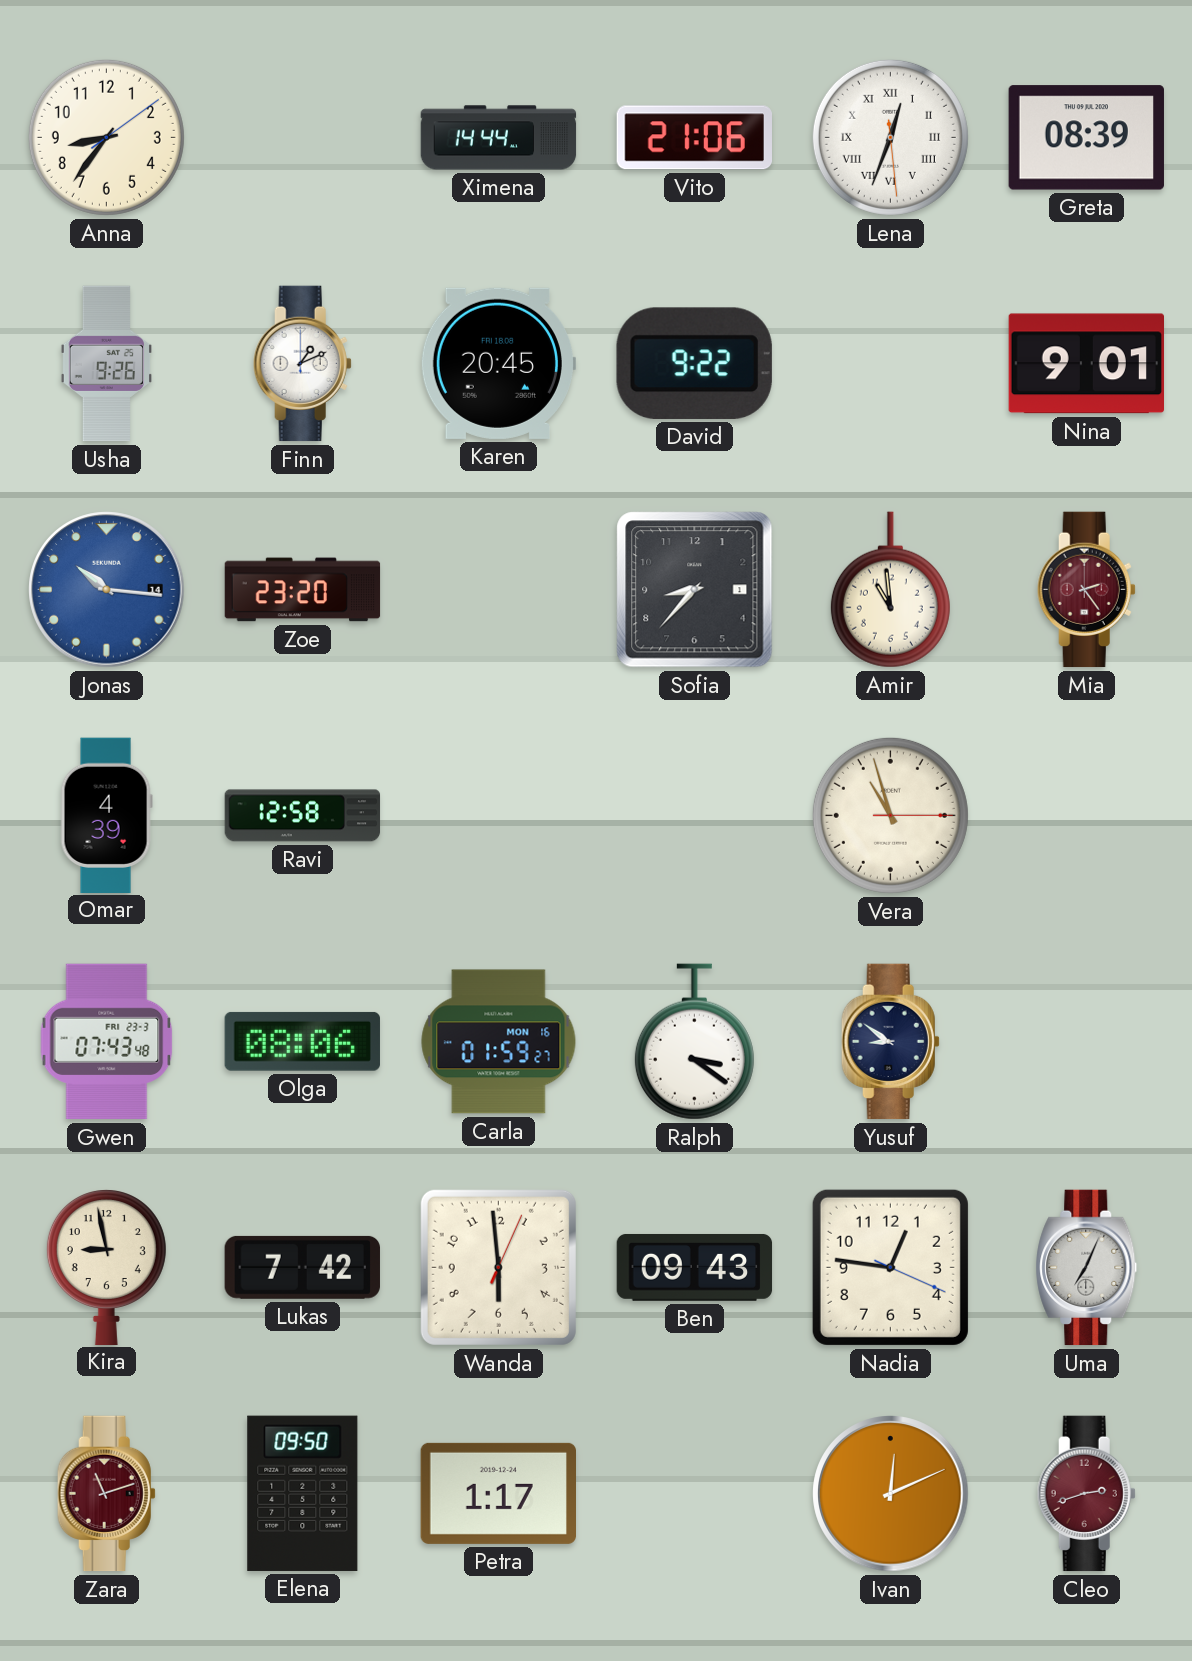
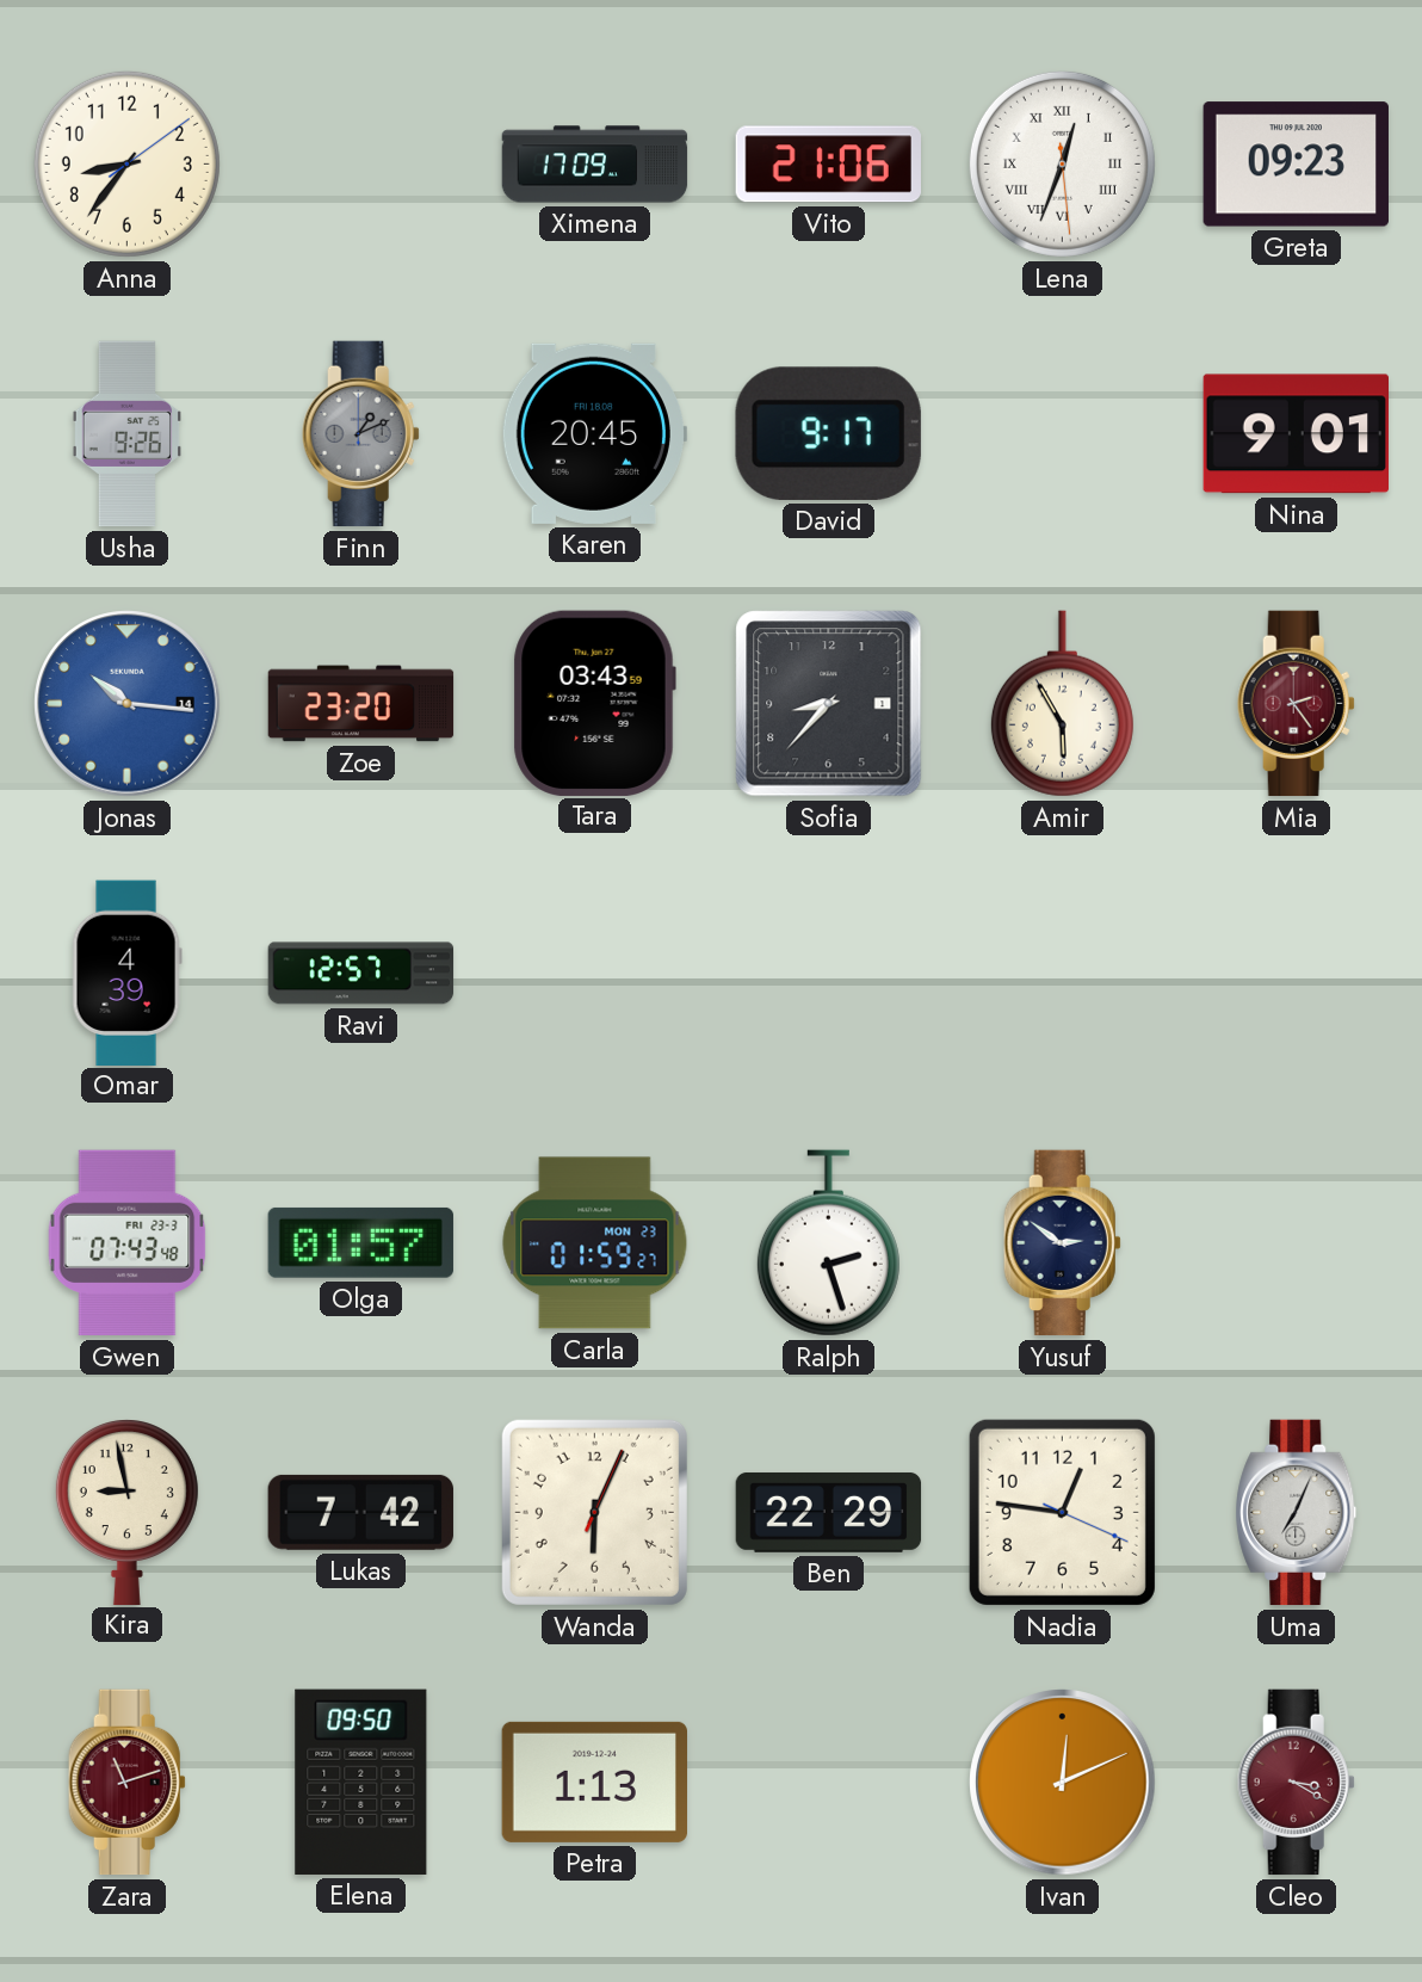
Ximena: 14:44 -> 17:09
Greta: 08:39 -> 09:23
Finn dial: white -> grey
David: 9:22 -> 9:17
Tara: none -> 03:43
Amir: 10:59 -> 5:55
Ravi: 12:58 -> 12:57
Vera: 10:57 -> none
Olga: 08:06 -> 01:57
Carla date: MON 16 -> MON 23
Ralph: 3:21 -> 2:27
Yusuf: 8:51 -> 2:51
Wanda: 5:59 -> 6:04
Ben: 09:43 -> 22:29
Petra: 1:17 -> 1:13
Cleo: 2:42 -> 3:20
